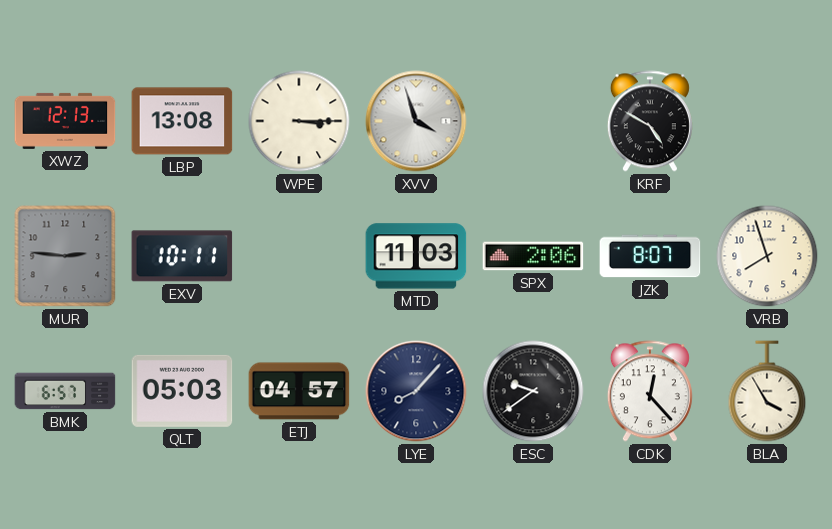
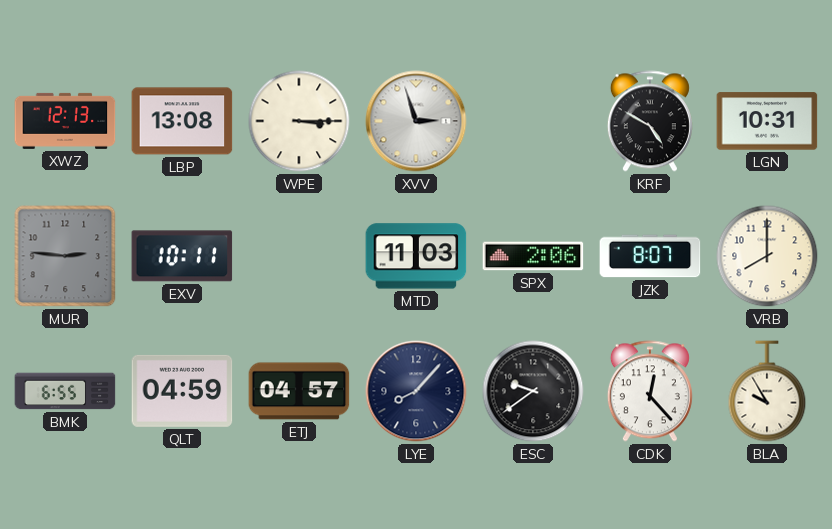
XVV: 3:57 -> 2:57
LGN: none -> 10:31
VRB: 7:57 -> 8:00
BMK: 6:57 -> 6:55
QLT: 05:03 -> 04:59
BLA: 3:55 -> 9:55
